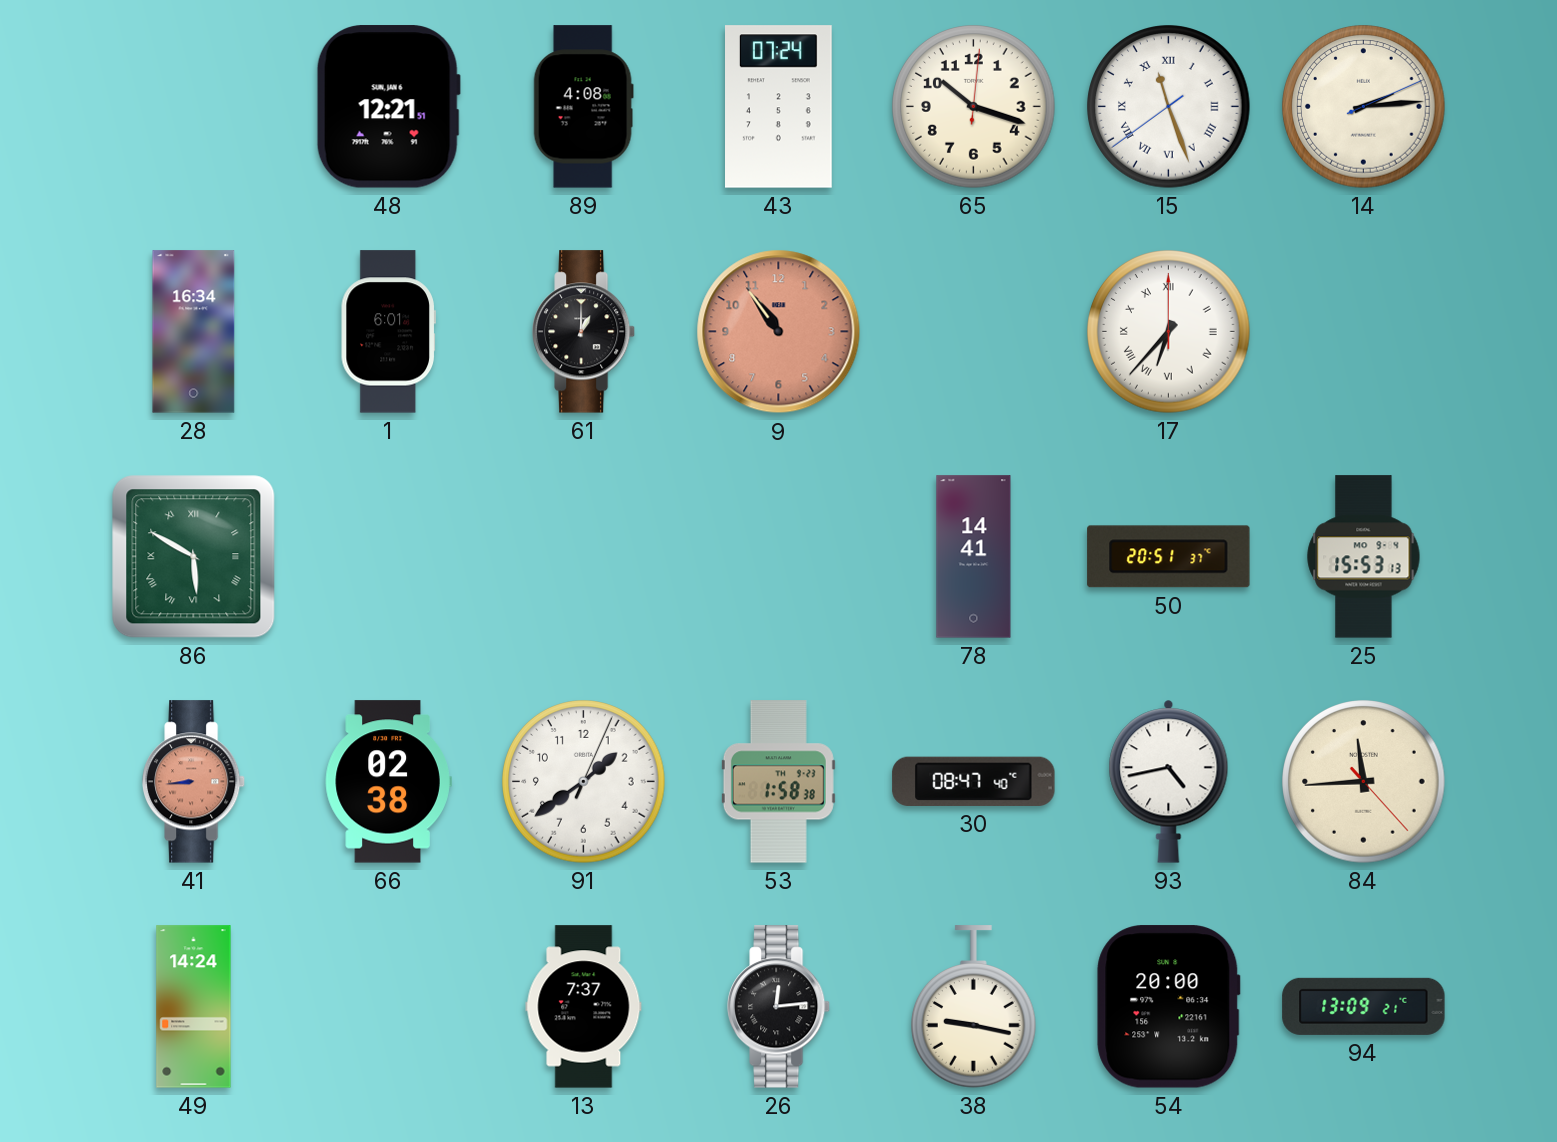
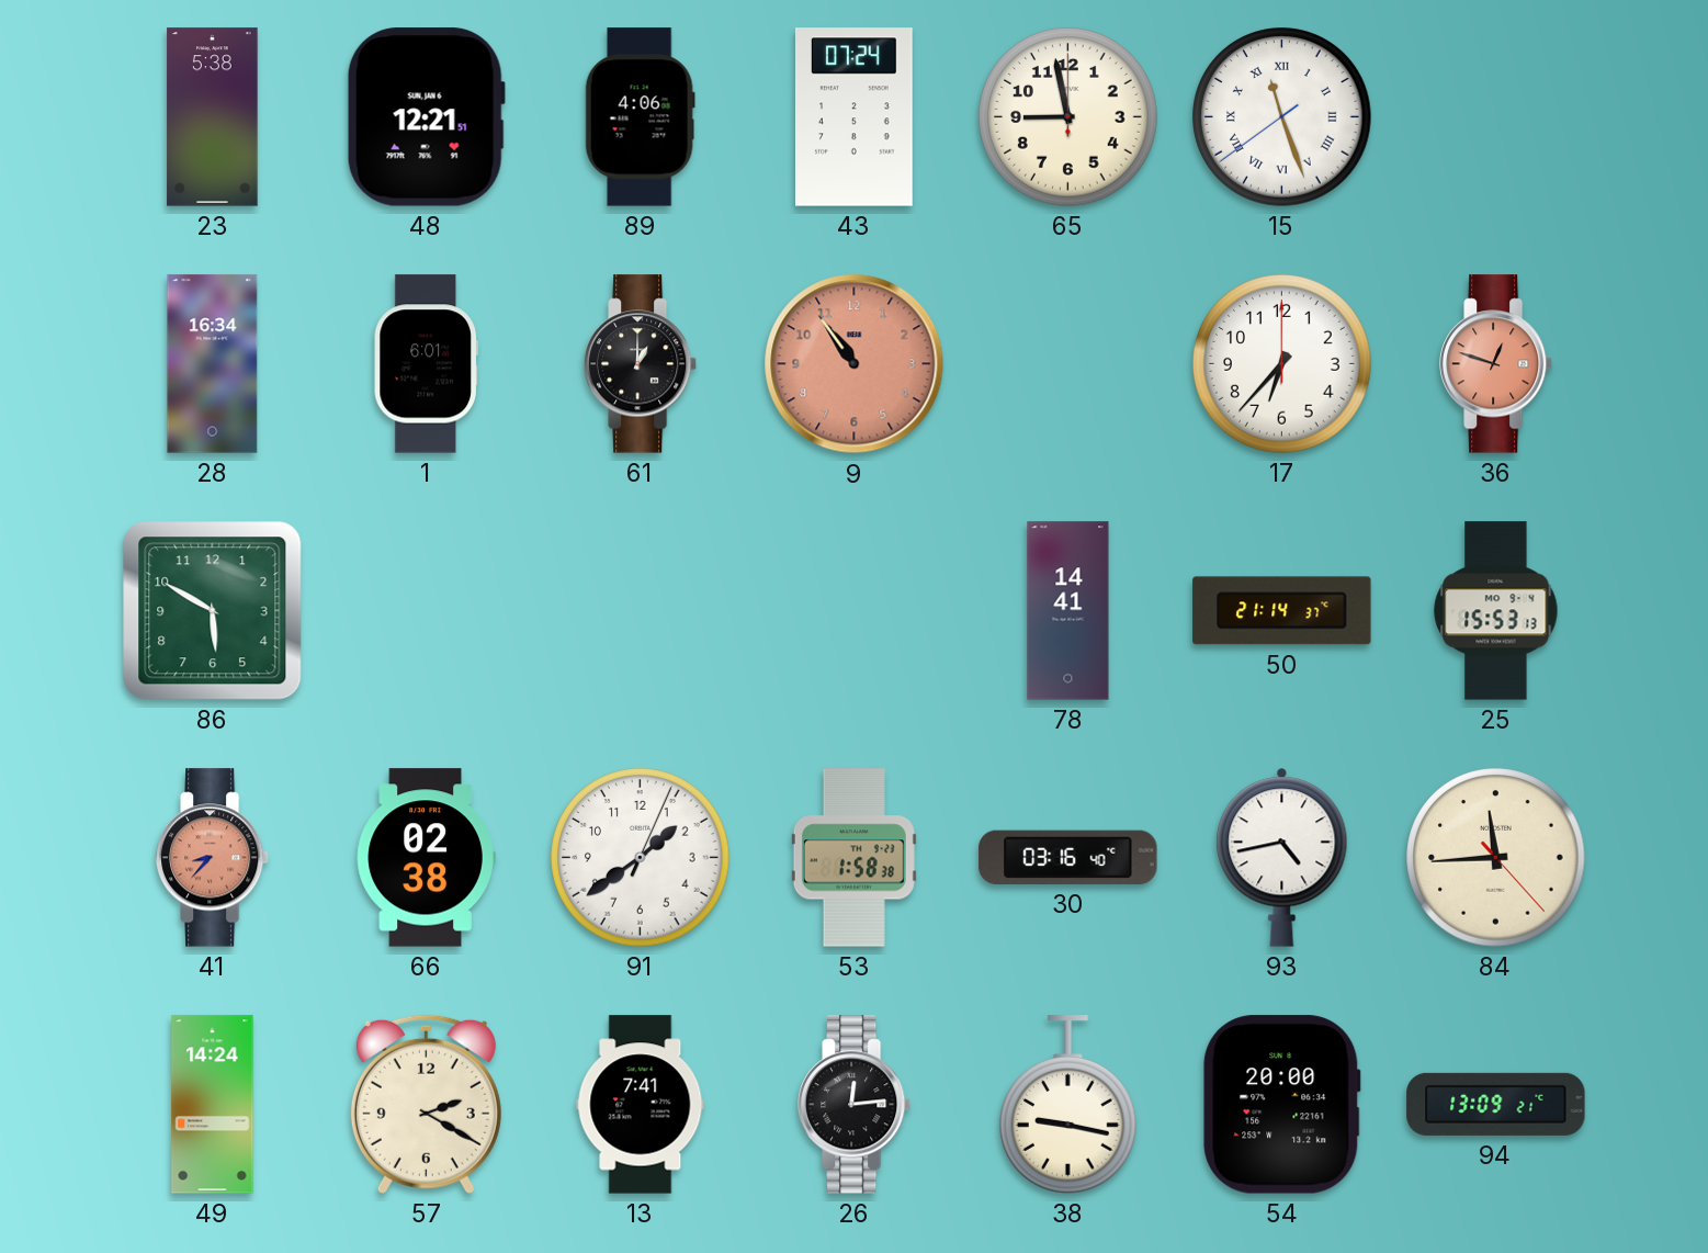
23: none -> 5:38
89: 4:08 -> 4:06
65: 10:18 -> 8:58
14: 2:14 -> none
17 numerals: Roman -> Arabic
36: none -> 12:48
86 numerals: Roman -> Arabic
50: 20:51 -> 21:14
41: 8:44 -> 8:37
30: 08:47 -> 03:16
57: none -> 2:20
13: 7:37 -> 7:41
